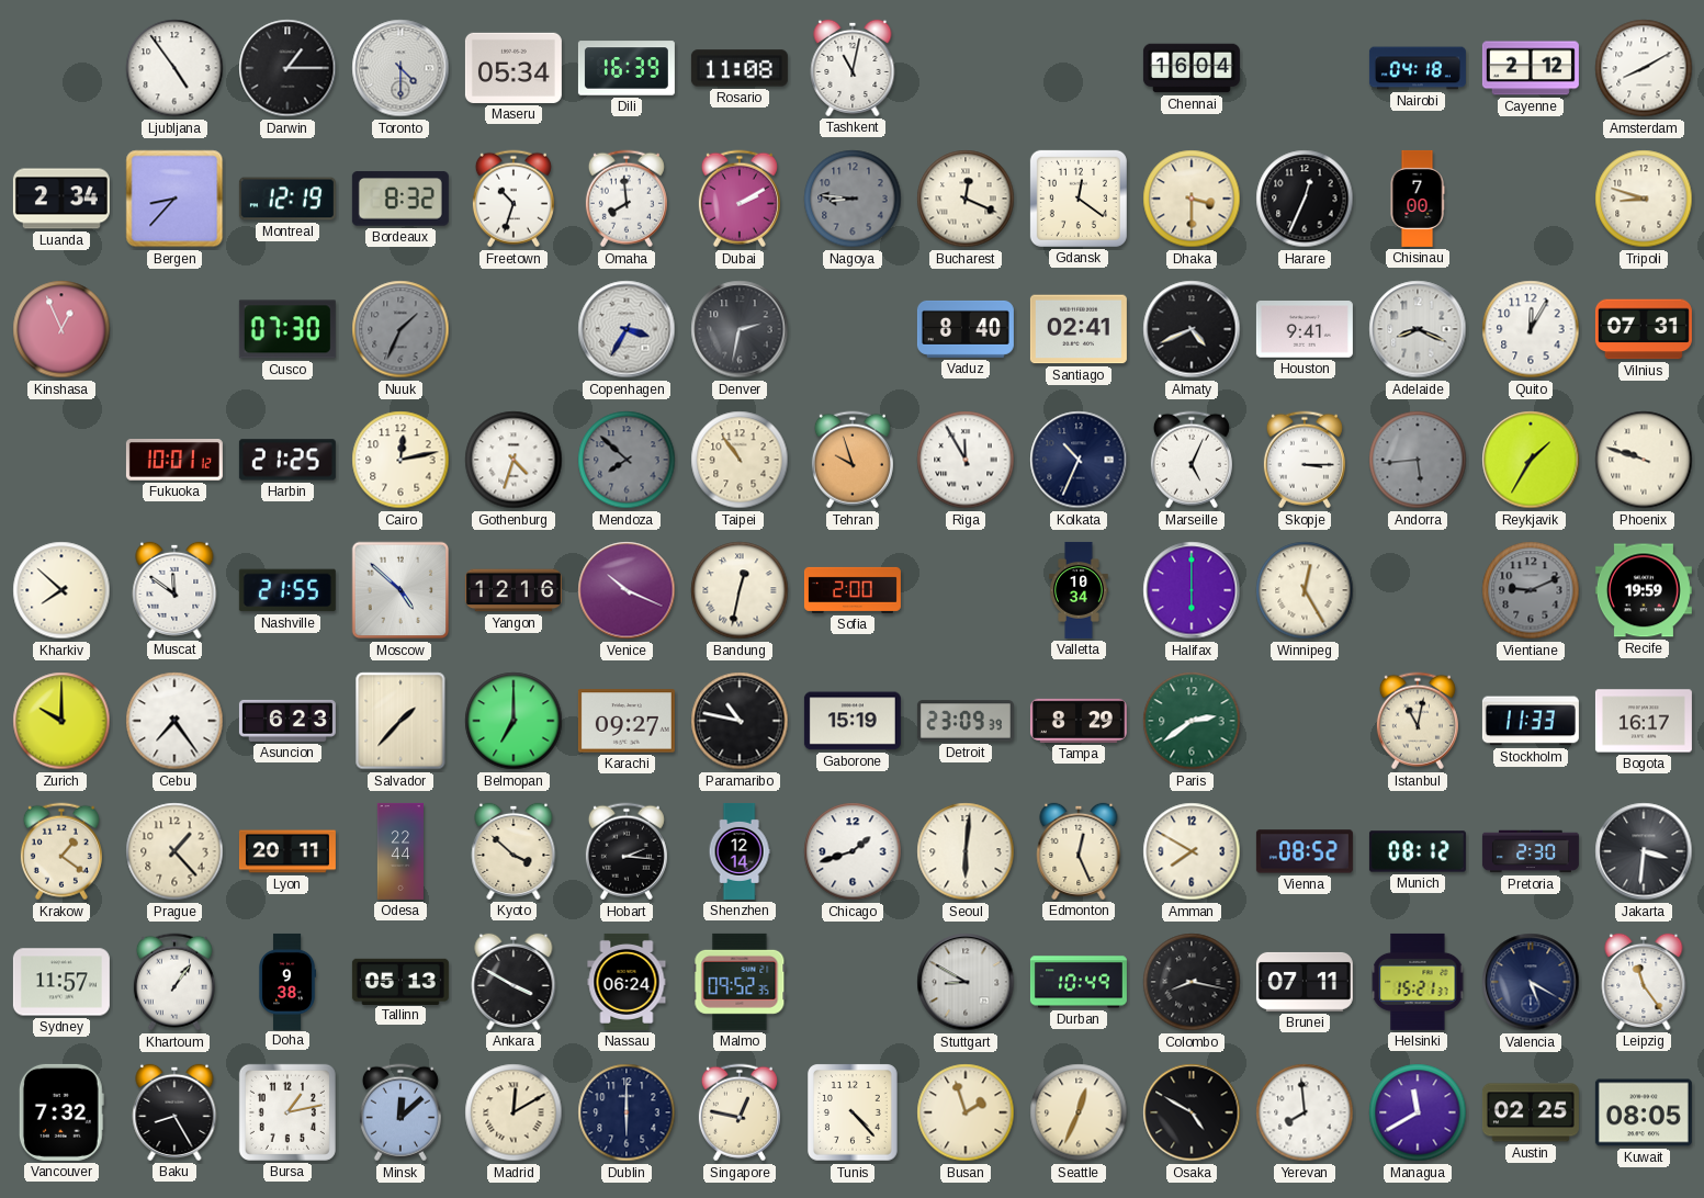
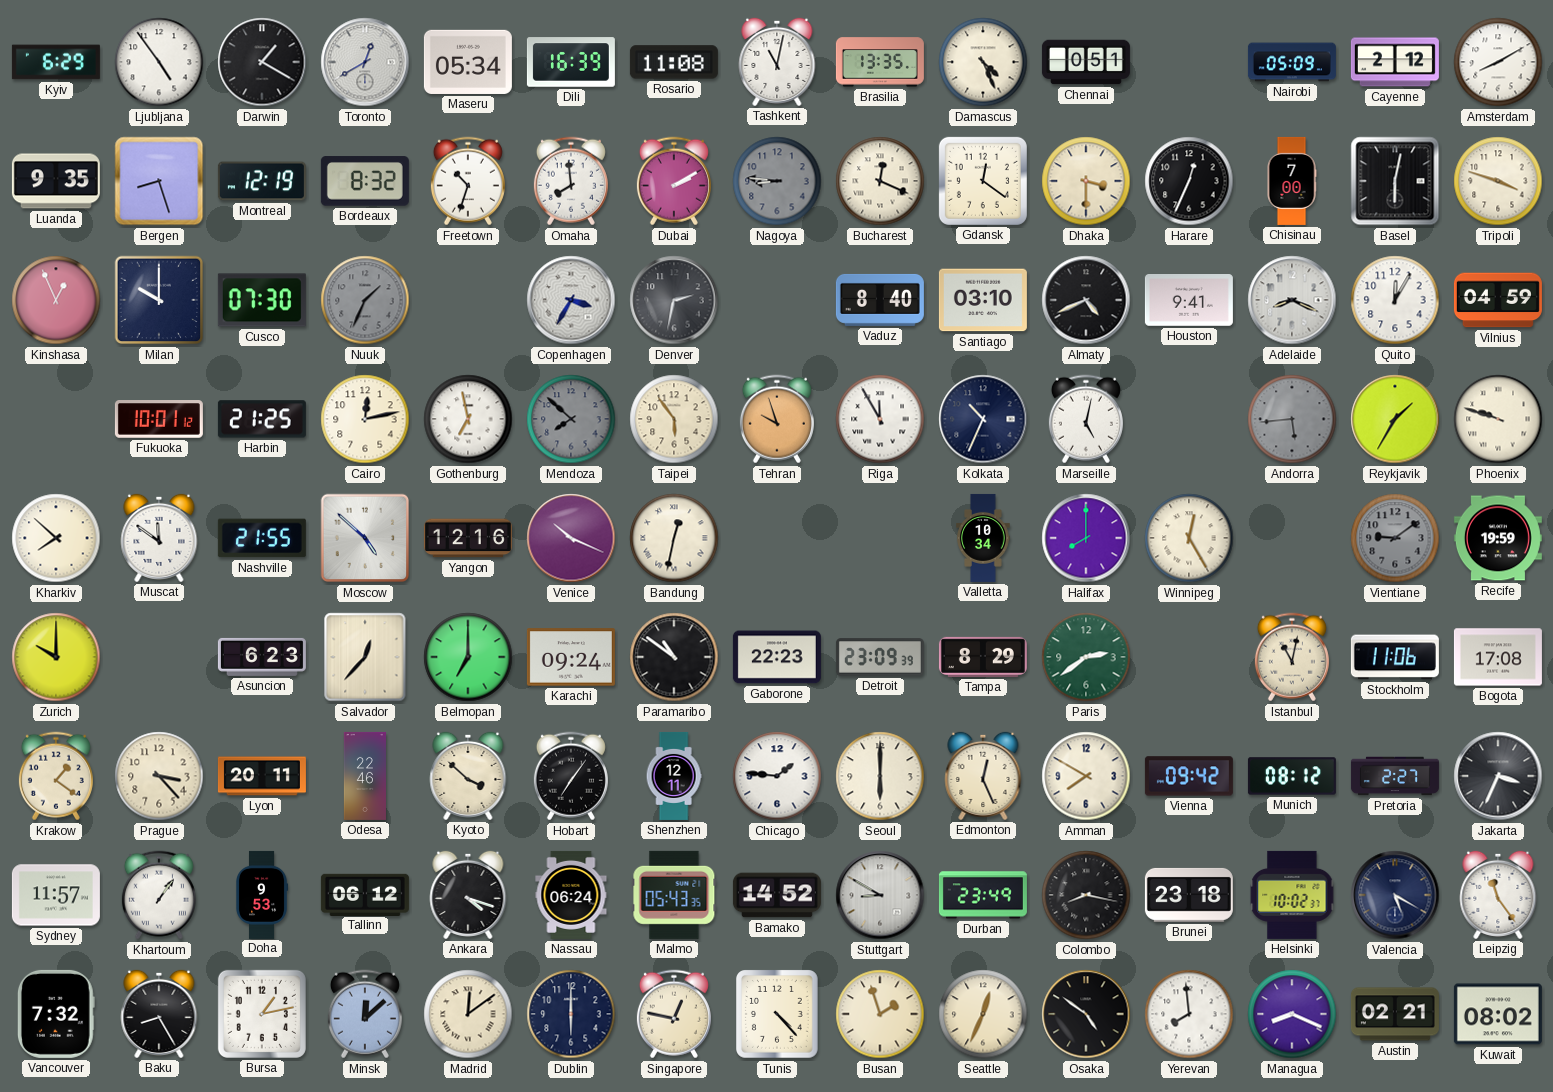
Kyiv: none -> 6:29
Darwin: 1:15 -> 1:20
Toronto: 4:30 -> 12:40
Brasilia: none -> 13:35
Damascus: none -> 4:26
Chennai: 16:04 -> 0:51
Nairobi: 04:18 -> 05:09
Luanda: 2:34 -> 9:35
Bergen: 8:37 -> 8:27
Basel: none -> 6:02
Tripoli: 8:48 -> 3:48
Milan: none -> 10:00
Santiago: 02:41 -> 03:10
Vilnius: 07:31 -> 04:59
Gothenburg: 4:33 -> 6:58
Taipei: 10:54 -> 5:54
Marseille: 5:04 -> 5:02
Skopje: 3:15 -> none
Sofia: 2:00 -> none
Halifax: 6:00 -> 8:00
Vientiane: 9:11 -> 9:09
Cebu: 7:24 -> none
Salvador: 1:37 -> 12:37
Karachi: 09:27 -> 09:24
Paramaribo: 10:47 -> 10:51
Gaborone: 15:19 -> 22:23
Stockholm: 11:33 -> 11:06
Bogota: 16:17 -> 17:08
Prague: 1:23 -> 3:23
Odesa: 22:44 -> 22:46
Hobart: 2:16 -> 7:06
Shenzhen: 12:14 -> 12:11
Chicago: 1:42 -> 1:46
Seoul: 6:01 -> 6:00
Vienna: 08:52 -> 09:42
Pretoria: 2:30 -> 2:27
Jakarta: 3:31 -> 3:34
Doha: 9:38 -> 9:53
Tallinn: 05:13 -> 06:12
Ankara: 3:50 -> 4:18
Malmo: 09:52 -> 05:43
Bamako: none -> 14:52
Durban: 10:49 -> 23:49
Brunei: 07:11 -> 23:18
Helsinki: 15:21 -> 10:02
Madrid: 12:10 -> 12:09
Osaka: 4:50 -> 4:51
Managua: 11:40 -> 8:19
Austin: 02:25 -> 02:21
Kuwait: 08:05 -> 08:02
